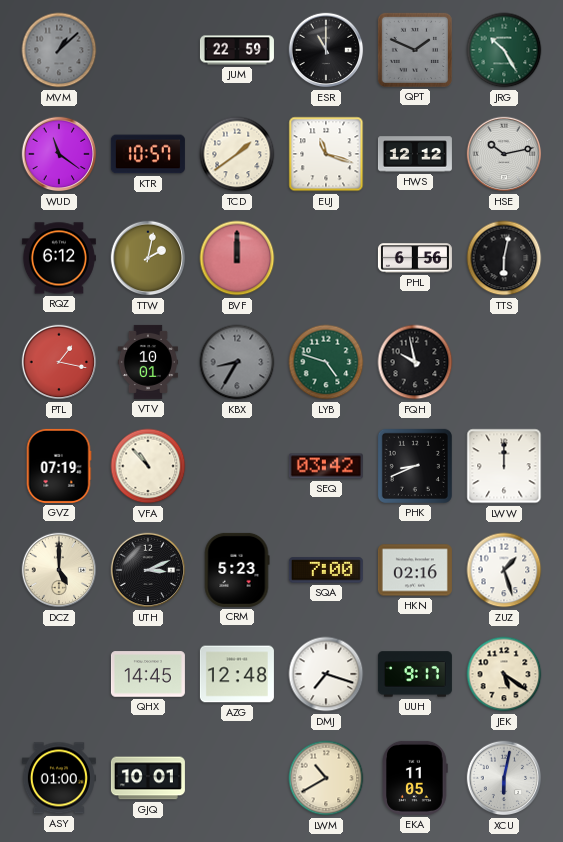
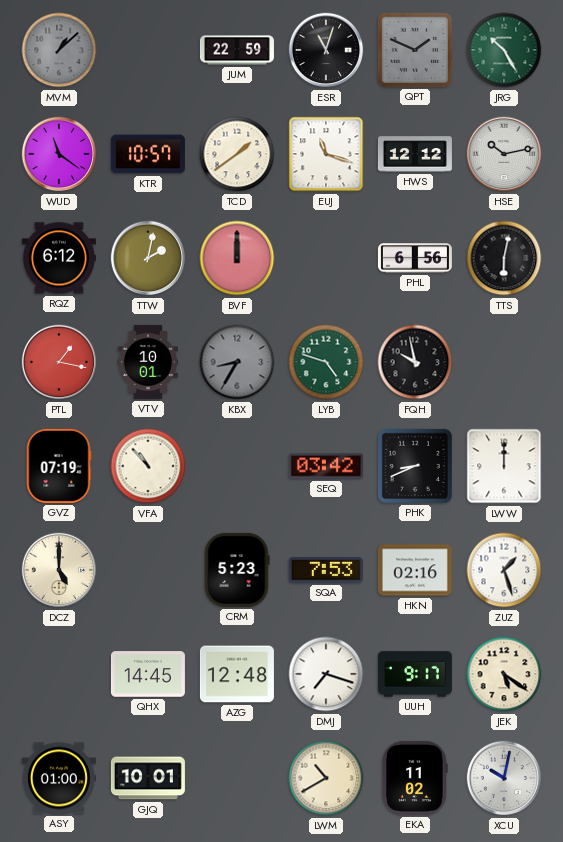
ESR: 11:00 -> 11:03
UTH: 3:11 -> none
SQA: 7:00 -> 7:53
EKA: 11:05 -> 11:02
XCU: 6:02 -> 10:02
